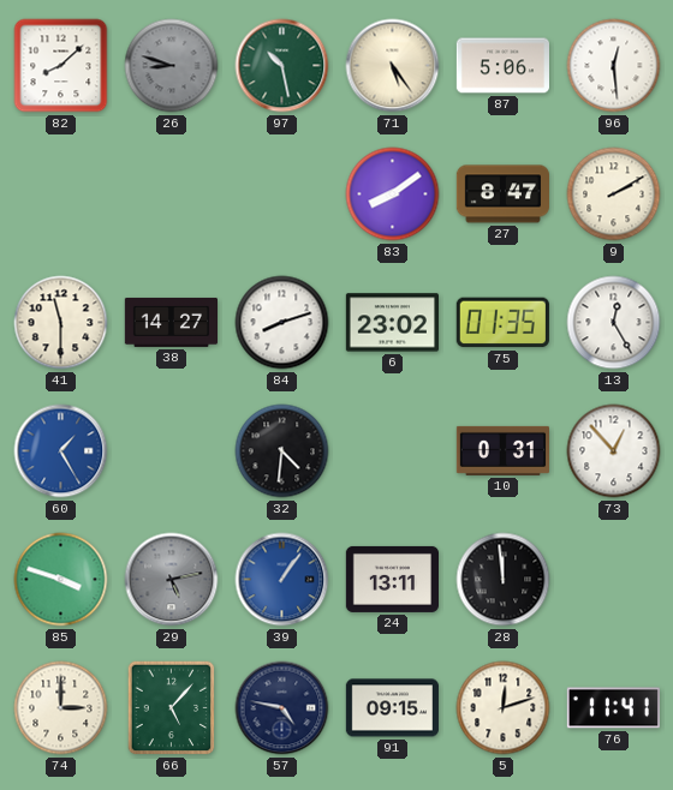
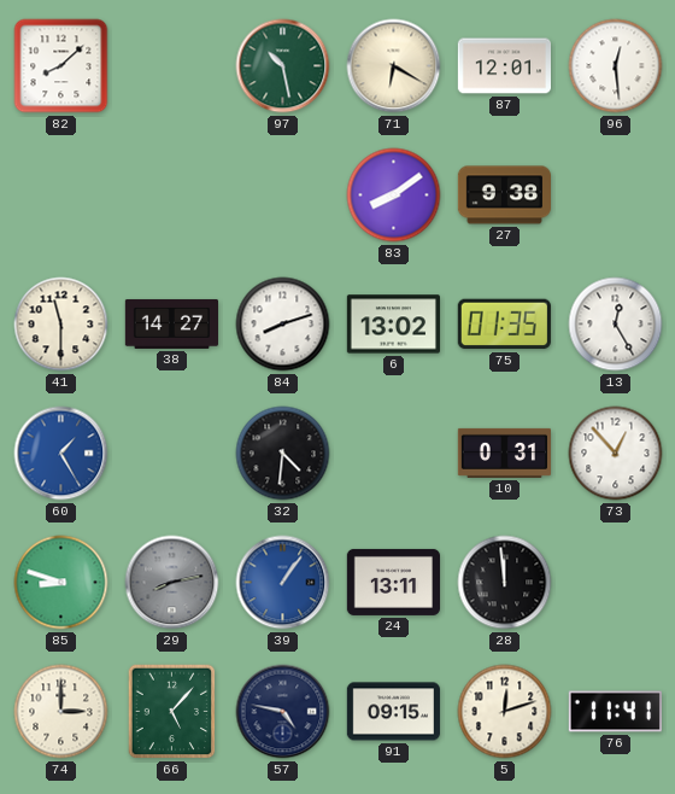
26: 8:48 -> none
71: 5:24 -> 6:20
87: 5:06 -> 12:01
27: 8:47 -> 9:38
9: 2:10 -> none
6: 23:02 -> 13:02
85: 3:48 -> 8:48
29: 5:13 -> 8:13
